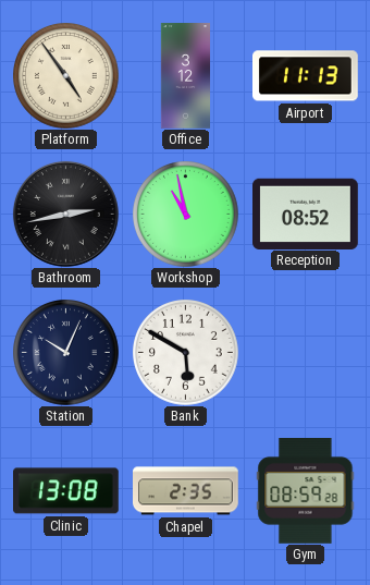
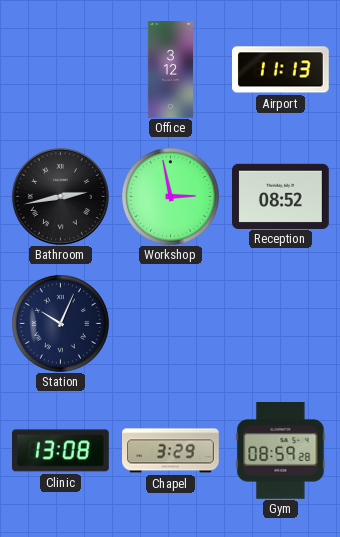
Platform: 4:54 -> none
Workshop: 10:58 -> 2:58
Bank: 5:50 -> none
Chapel: 2:35 -> 3:29
